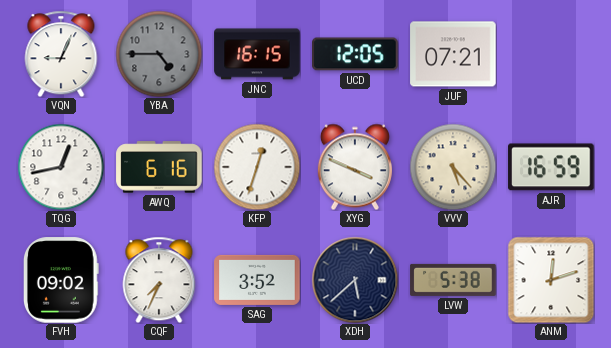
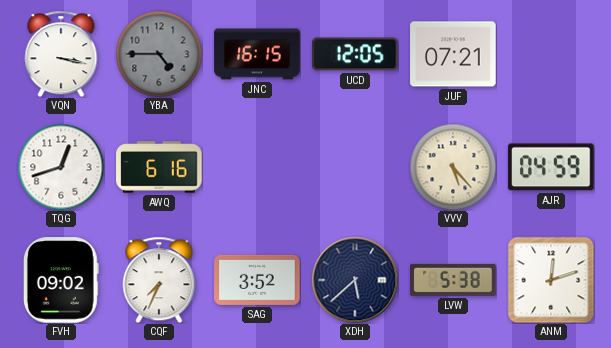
VQN: 9:04 -> 3:17
TQG: 12:43 -> 12:42
KFP: 12:33 -> none
XYG: 3:49 -> none
AJR: 16:59 -> 04:59
